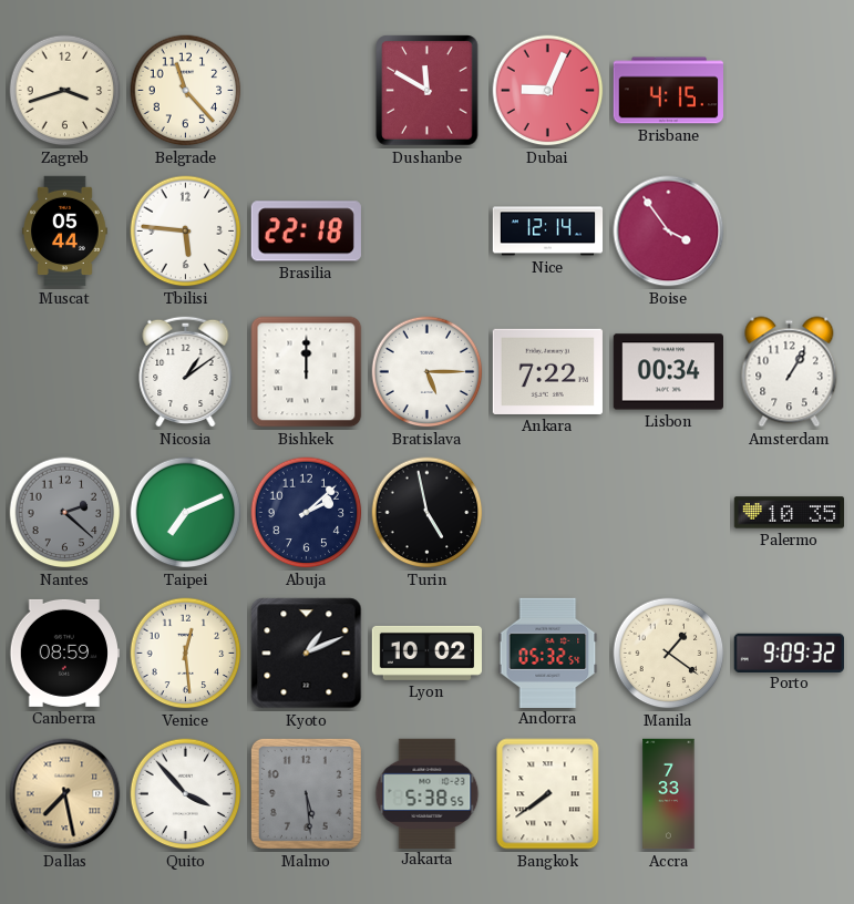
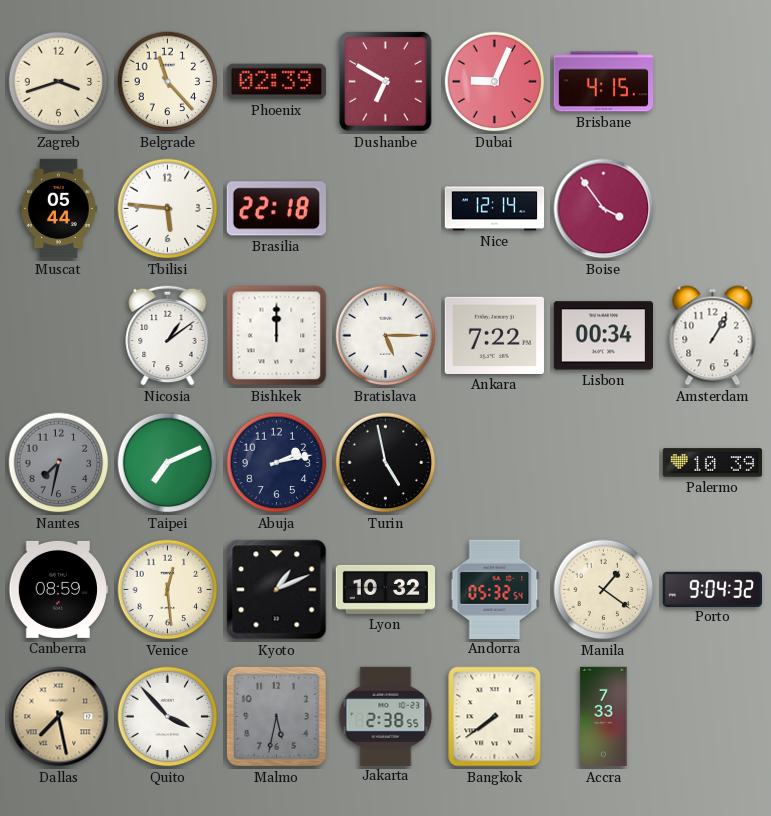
Phoenix: none -> 02:39
Dushanbe: 11:50 -> 6:50
Nantes: 2:22 -> 7:32
Abuja: 2:08 -> 2:13
Palermo: 10:35 -> 10:39
Lyon: 10:02 -> 10:32
Porto: 9:09 -> 9:04
Malmo: 5:29 -> 5:32
Jakarta: 5:38 -> 2:38
